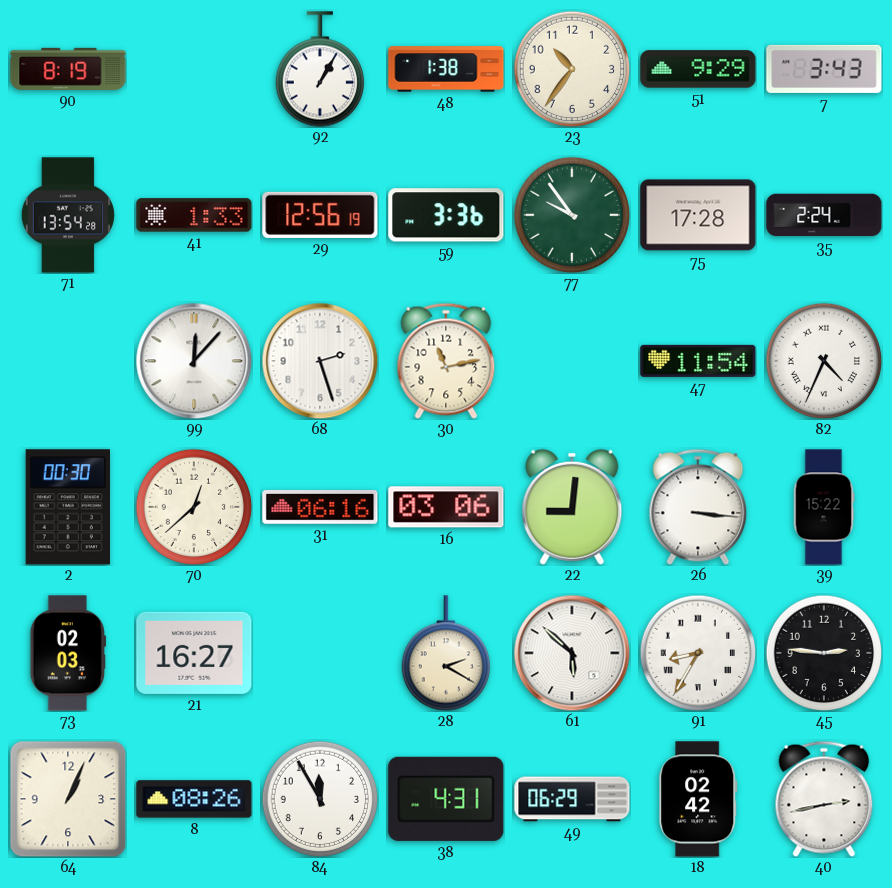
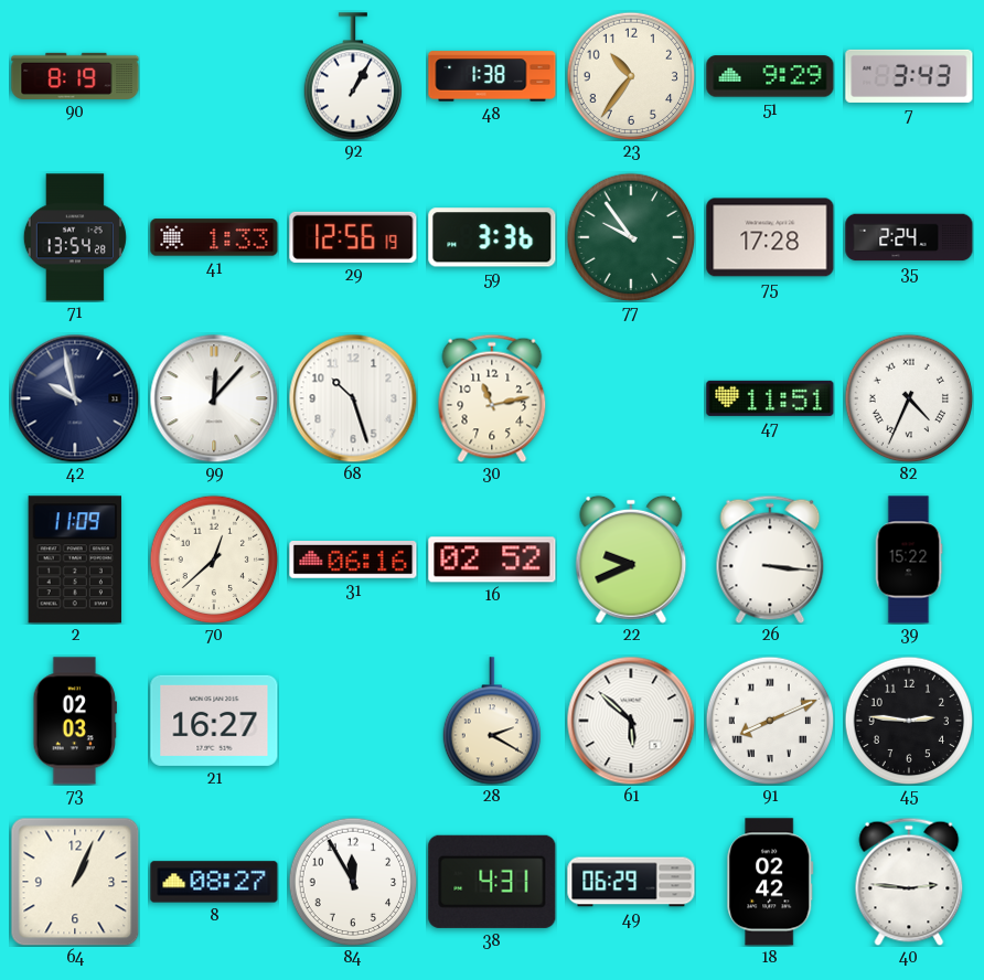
42: none -> 9:58
68: 2:27 -> 10:27
47: 11:54 -> 11:51
2: 00:30 -> 11:09
16: 03:06 -> 02:52
22: 9:01 -> 9:41
91: 8:35 -> 8:11
8: 08:26 -> 08:27
40: 2:43 -> 2:46
